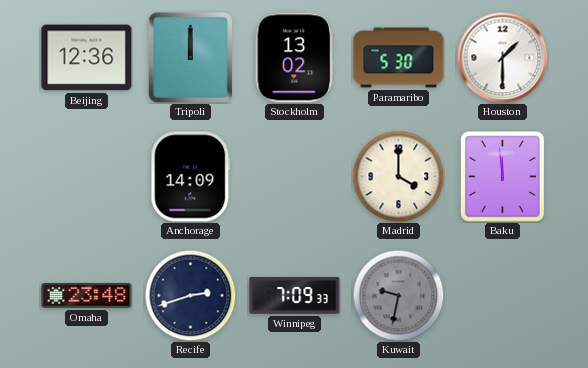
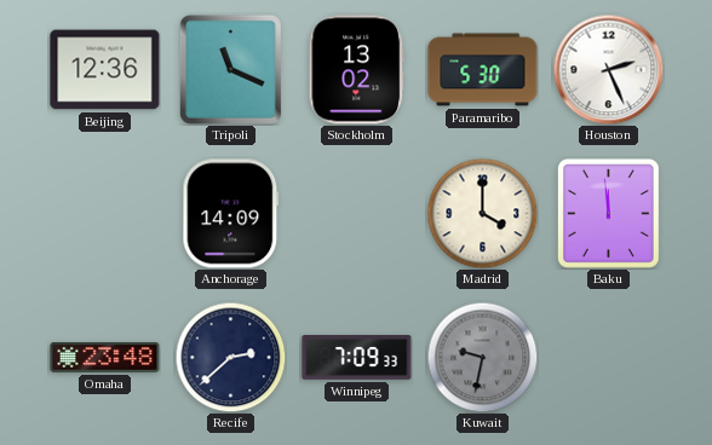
Tripoli: 12:00 -> 11:19
Houston: 1:30 -> 2:26
Recife: 2:42 -> 2:38
